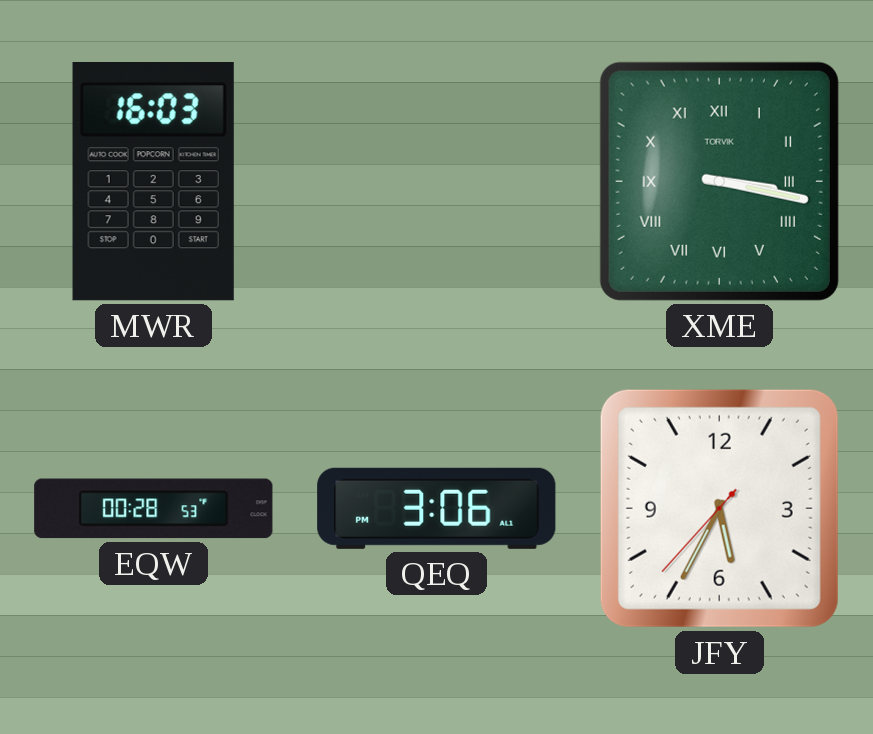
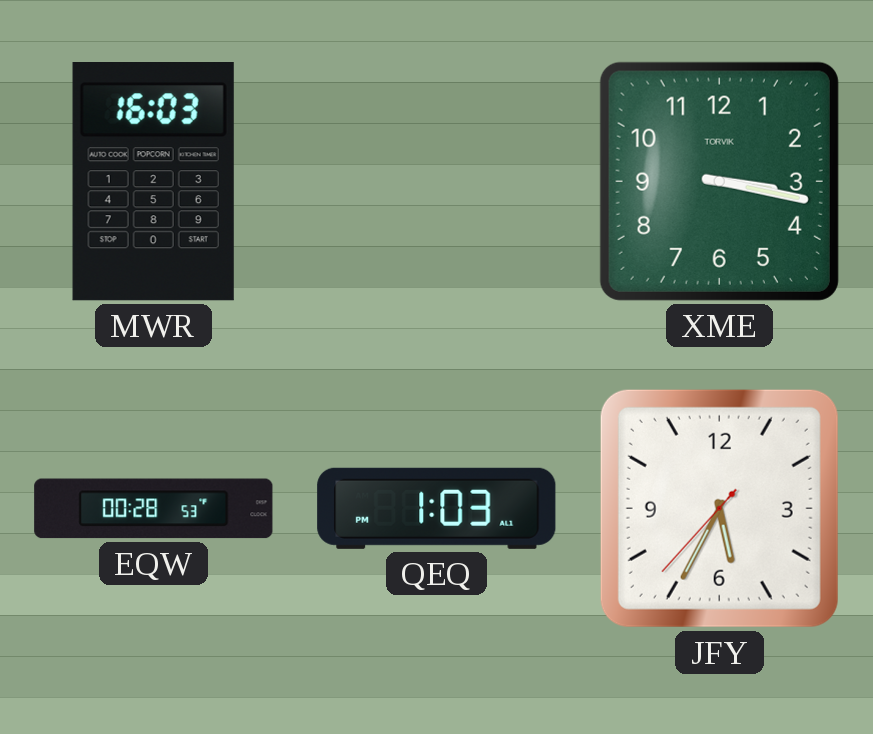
XME numerals: Roman -> Arabic
QEQ: 3:06 -> 1:03
